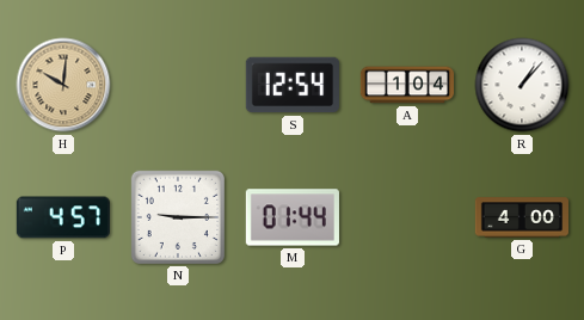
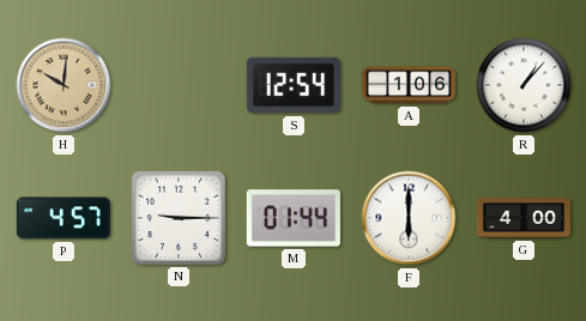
A: 1:04 -> 1:06
F: none -> 6:00
